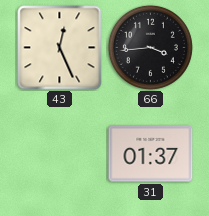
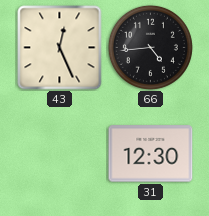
66: 3:44 -> 4:44
31: 01:37 -> 12:30
